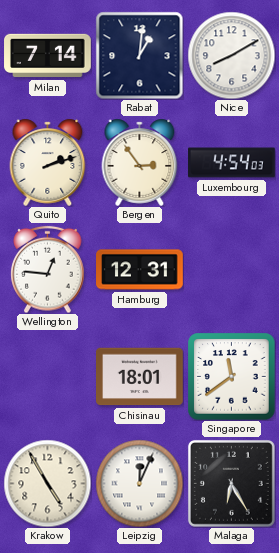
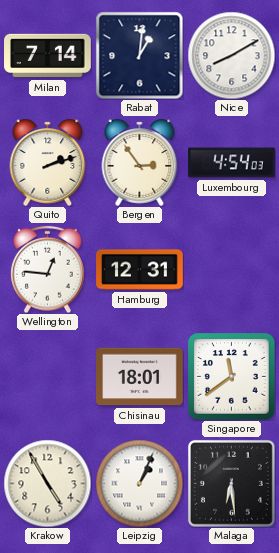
Leipzig: 12:04 -> 1:04
Malaga: 6:25 -> 6:29
